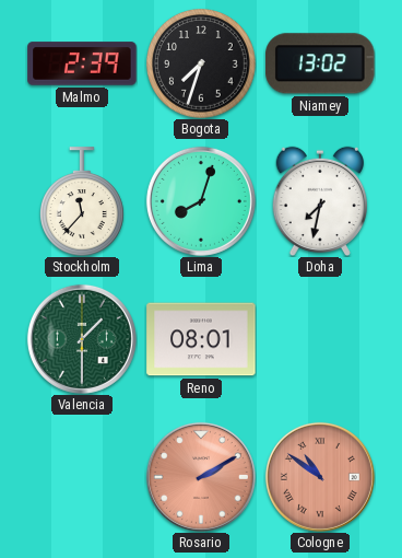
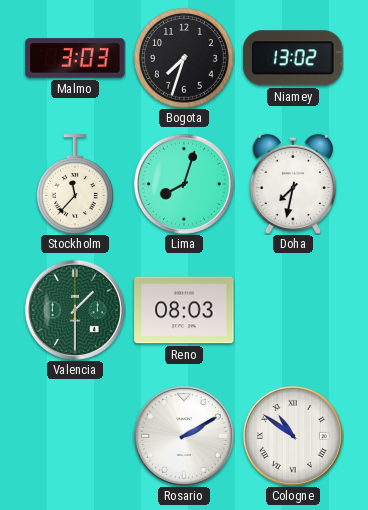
Malmo: 2:39 -> 3:03
Reno: 08:01 -> 08:03
Rosario dial: salmon -> white
Cologne dial: salmon -> white
